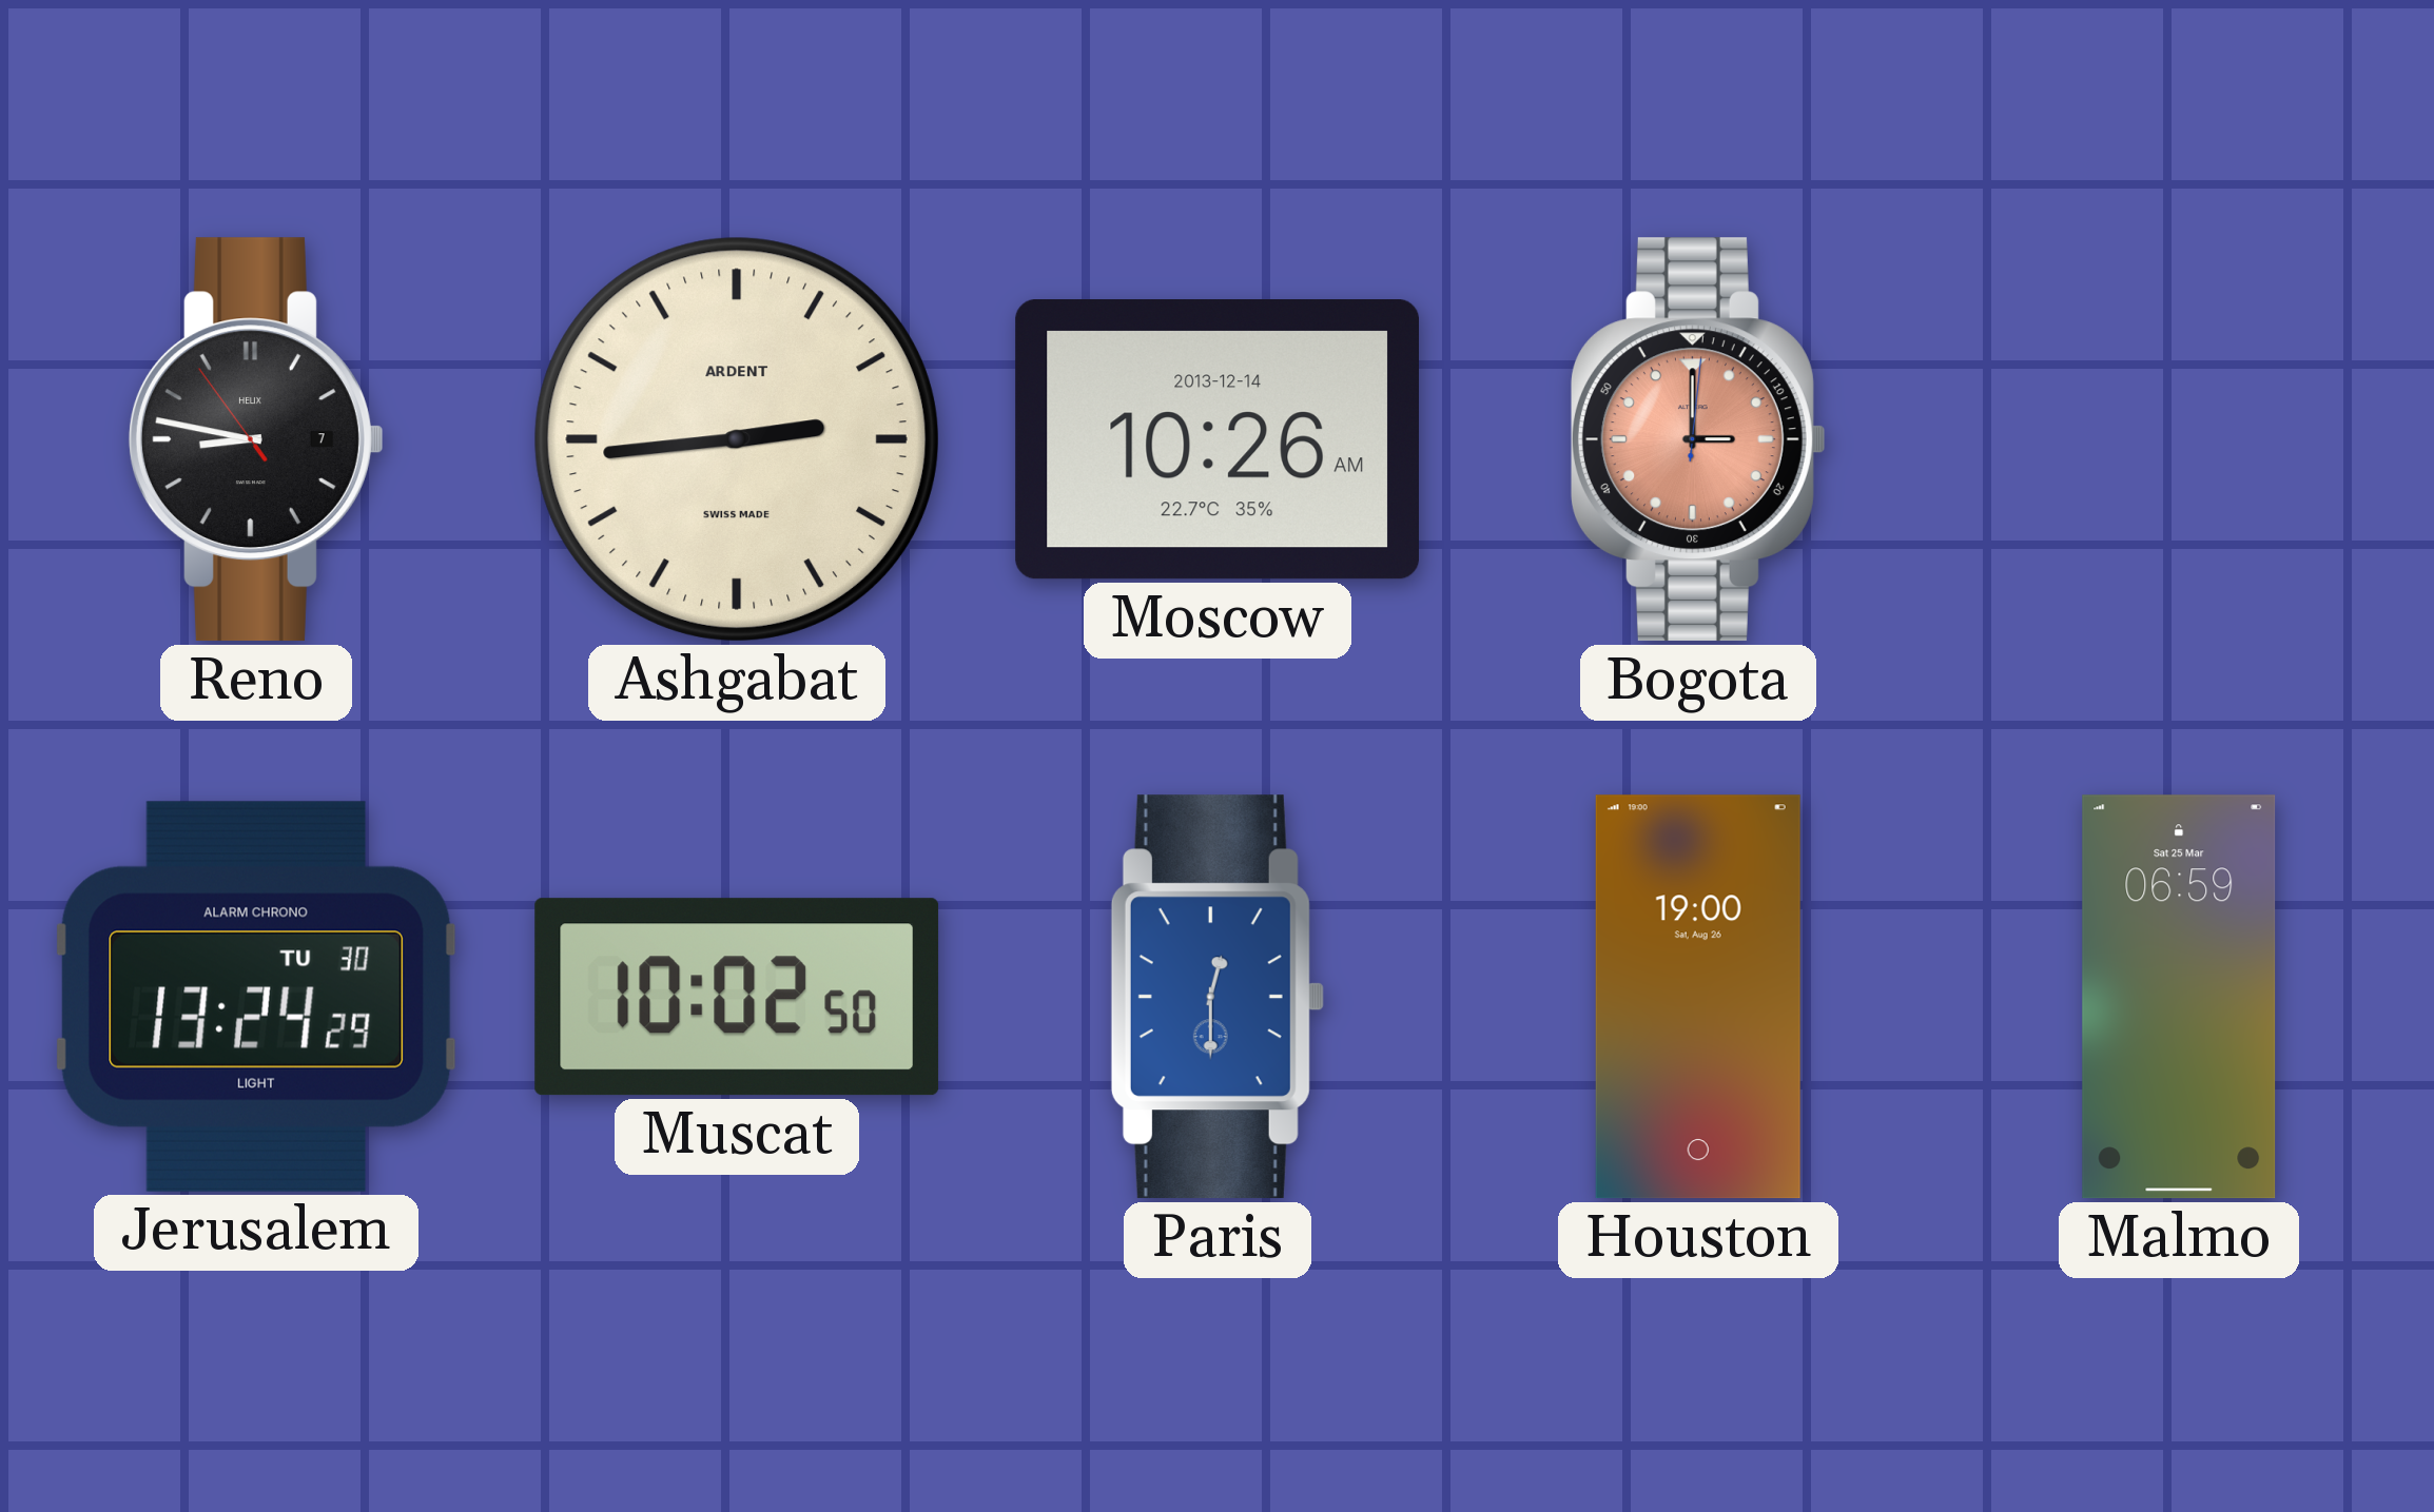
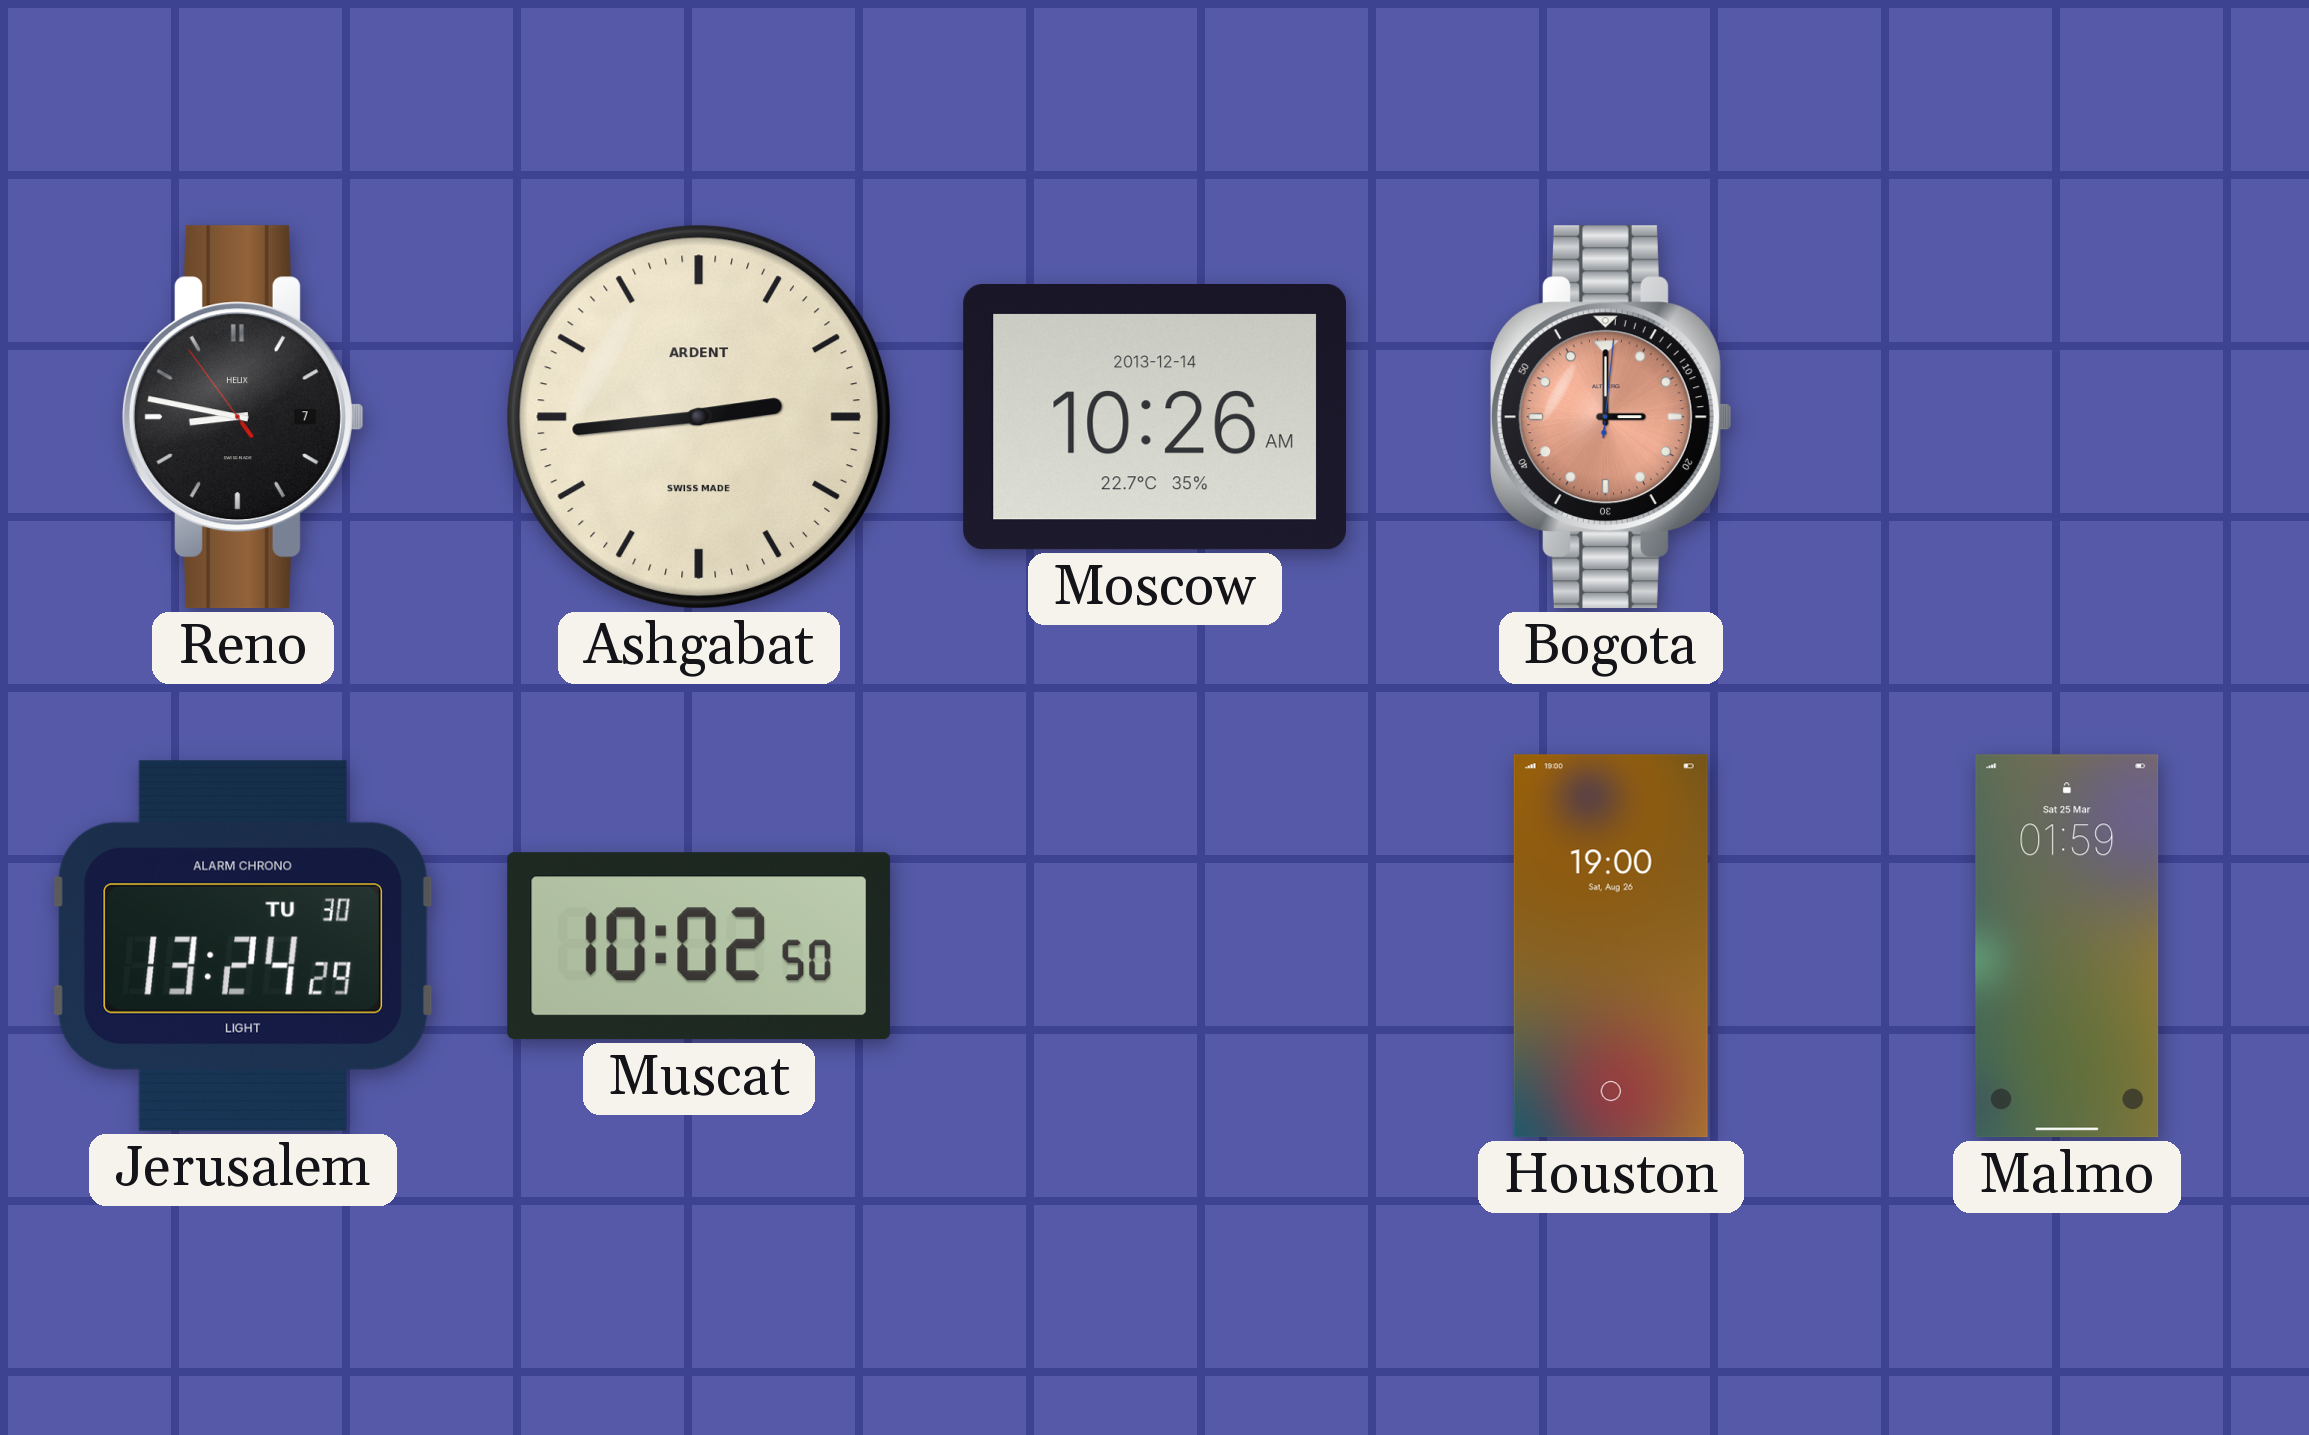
Paris: 12:30 -> none
Malmo: 06:59 -> 01:59
